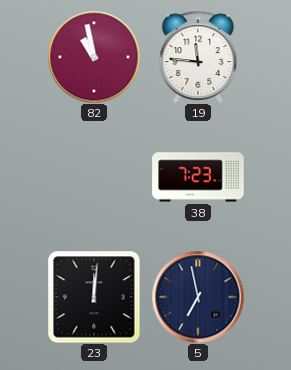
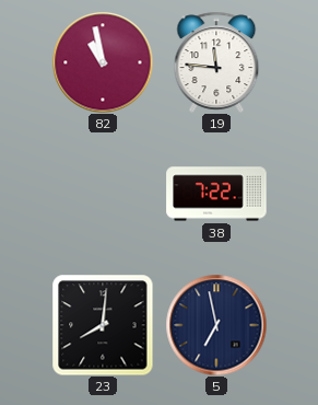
38: 7:23 -> 7:22
23: 12:01 -> 8:01
